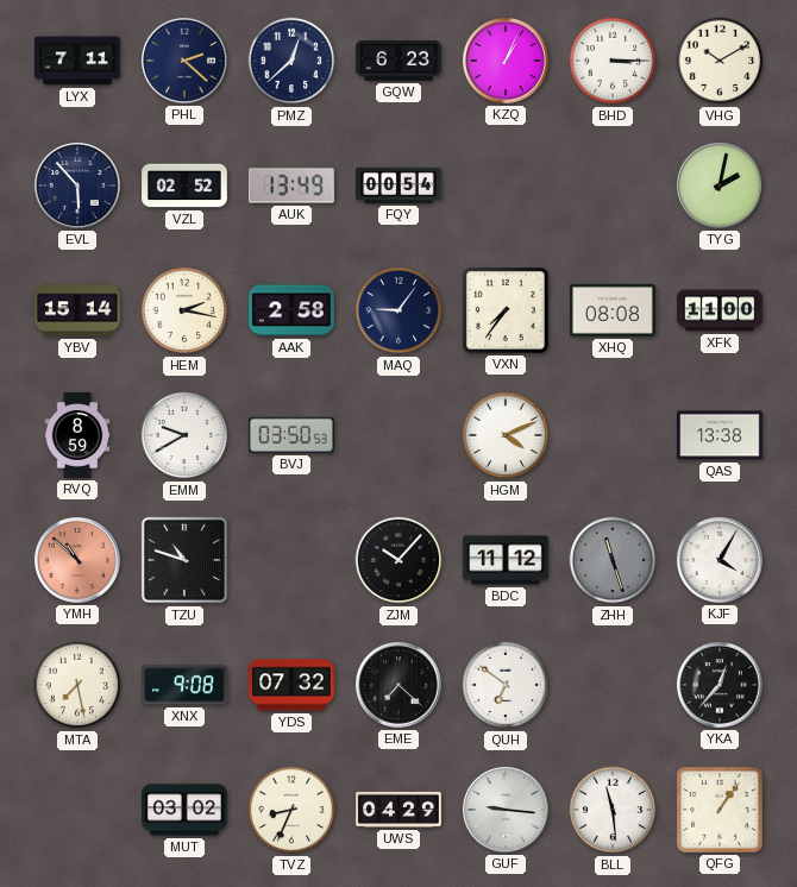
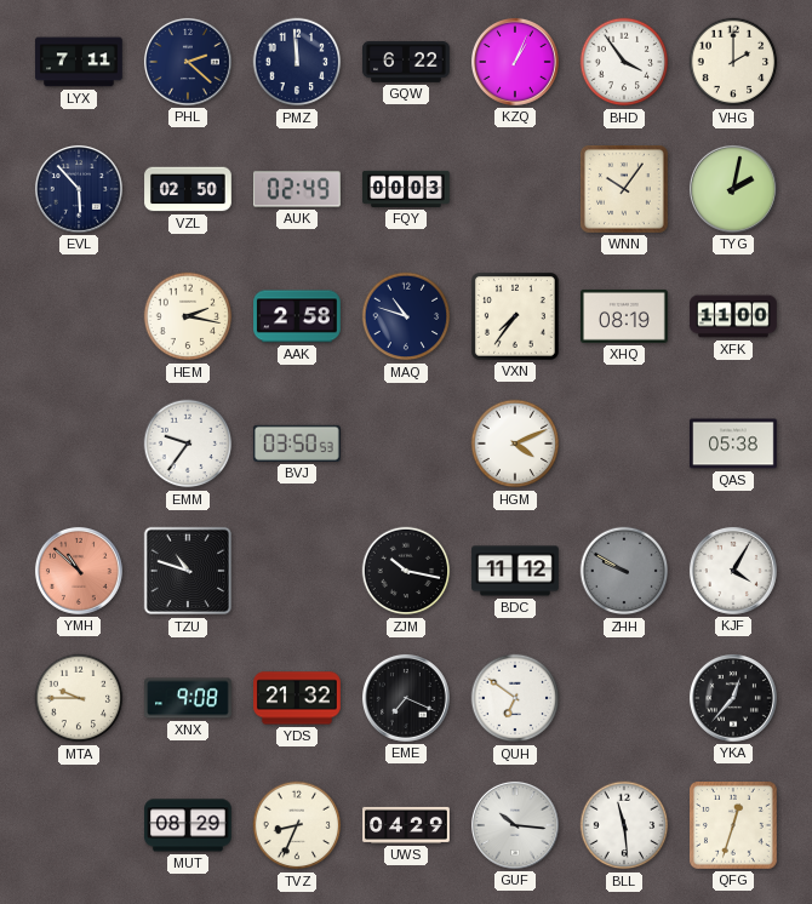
PMZ: 12:38 -> 11:59
GQW: 6:23 -> 6:22
BHD: 3:15 -> 3:54
VHG: 10:10 -> 2:00
VZL: 02:52 -> 02:50
AUK: 13:49 -> 02:49
FQY: 00:54 -> 00:03
WNN: none -> 10:06
YBV: 15:14 -> none
MAQ: 9:06 -> 10:48
XHQ: 08:08 -> 08:19
RVQ: 8:59 -> none
EMM: 9:40 -> 9:36
QAS: 13:38 -> 05:38
ZJM: 10:07 -> 10:17
ZHH: 11:27 -> 9:50
MTA: 7:28 -> 9:45
YDS: 07:32 -> 21:32
EME: 7:22 -> 7:19
MUT: 03:02 -> 08:29
GUF: 9:16 -> 10:16
QFG: 1:06 -> 12:33
